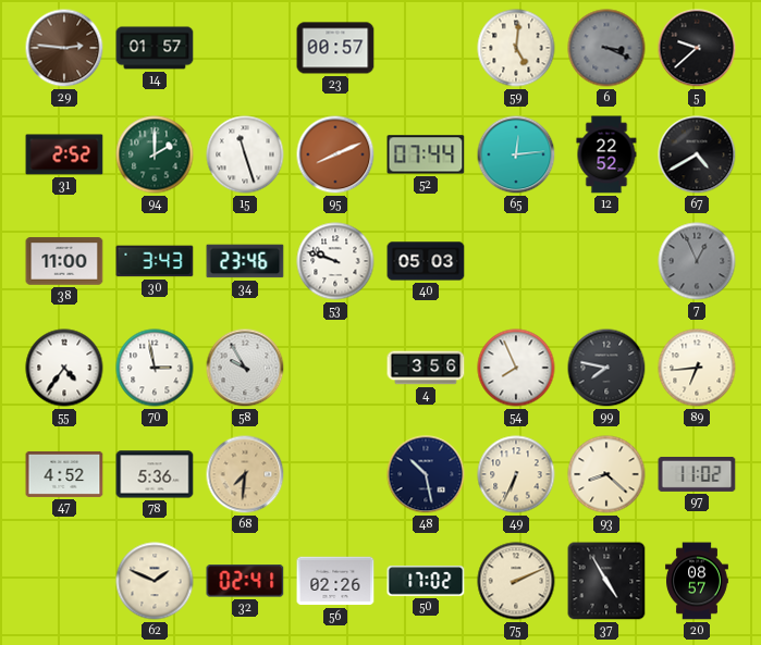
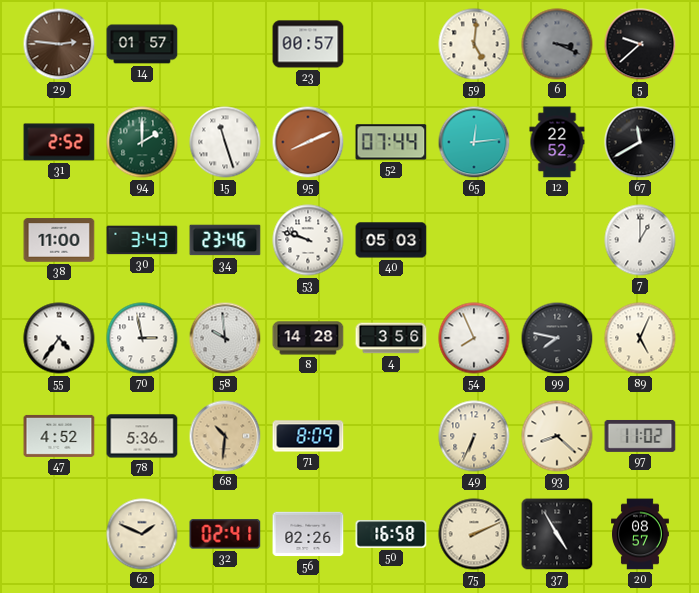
67: 4:40 -> 11:40
7: 12:56 -> 1:00
7 dial: grey -> white
58: 9:55 -> 9:59
8: none -> 14:28
89: 6:44 -> 5:04
68: 7:31 -> 10:31
71: none -> 8:09
48: 10:28 -> none
50: 17:02 -> 16:58
